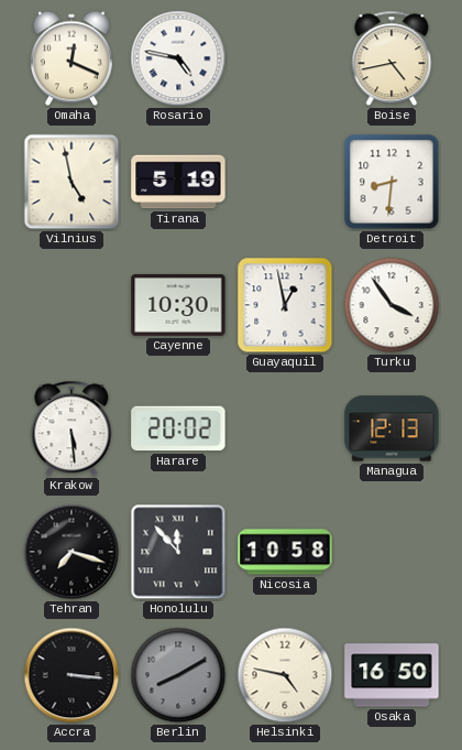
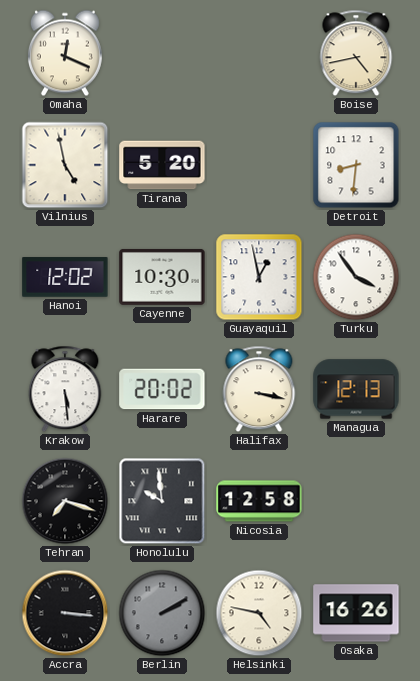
Rosario: 4:47 -> none
Tirana: 5:19 -> 5:20
Hanoi: none -> 12:02
Halifax: none -> 3:17
Honolulu: 11:53 -> 9:59
Nicosia: 10:58 -> 12:58
Berlin: 8:10 -> 2:10
Osaka: 16:50 -> 16:26
